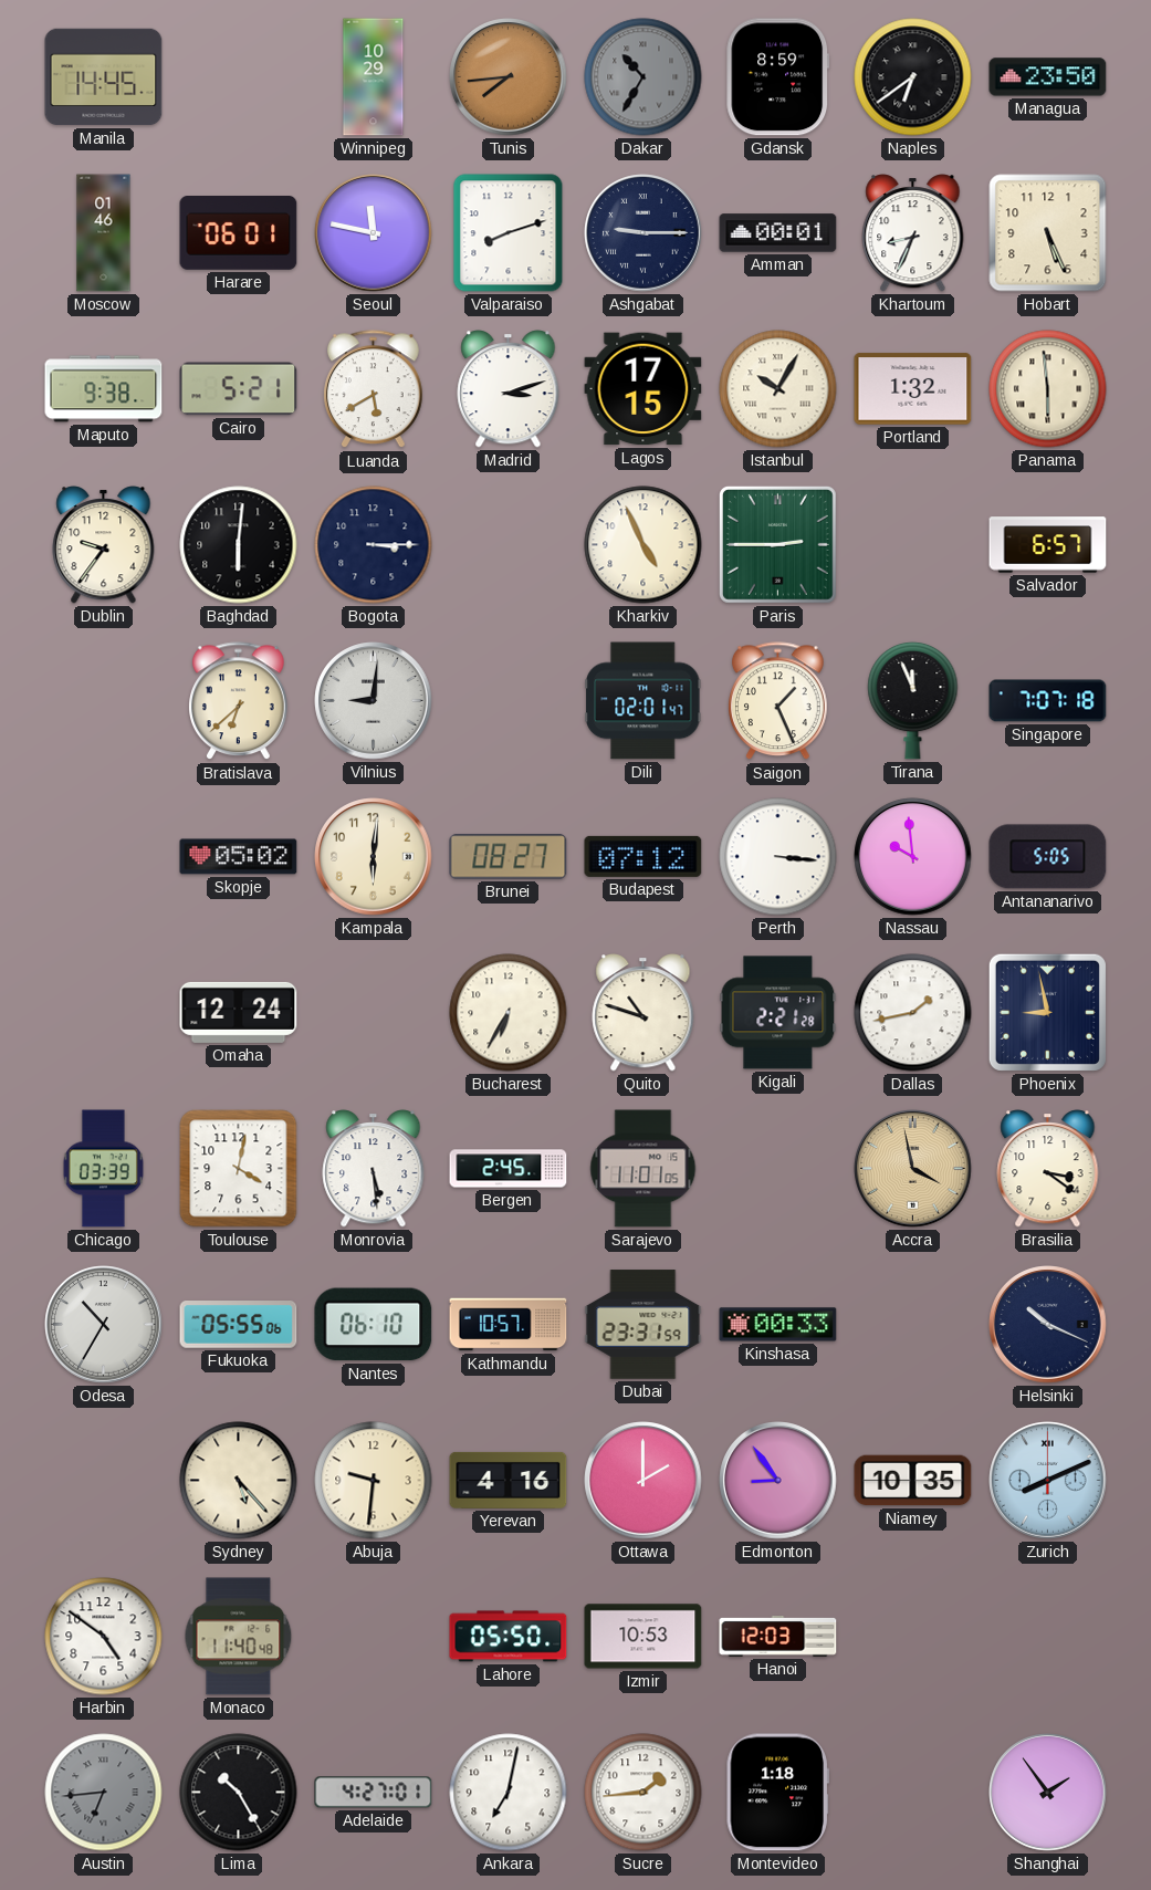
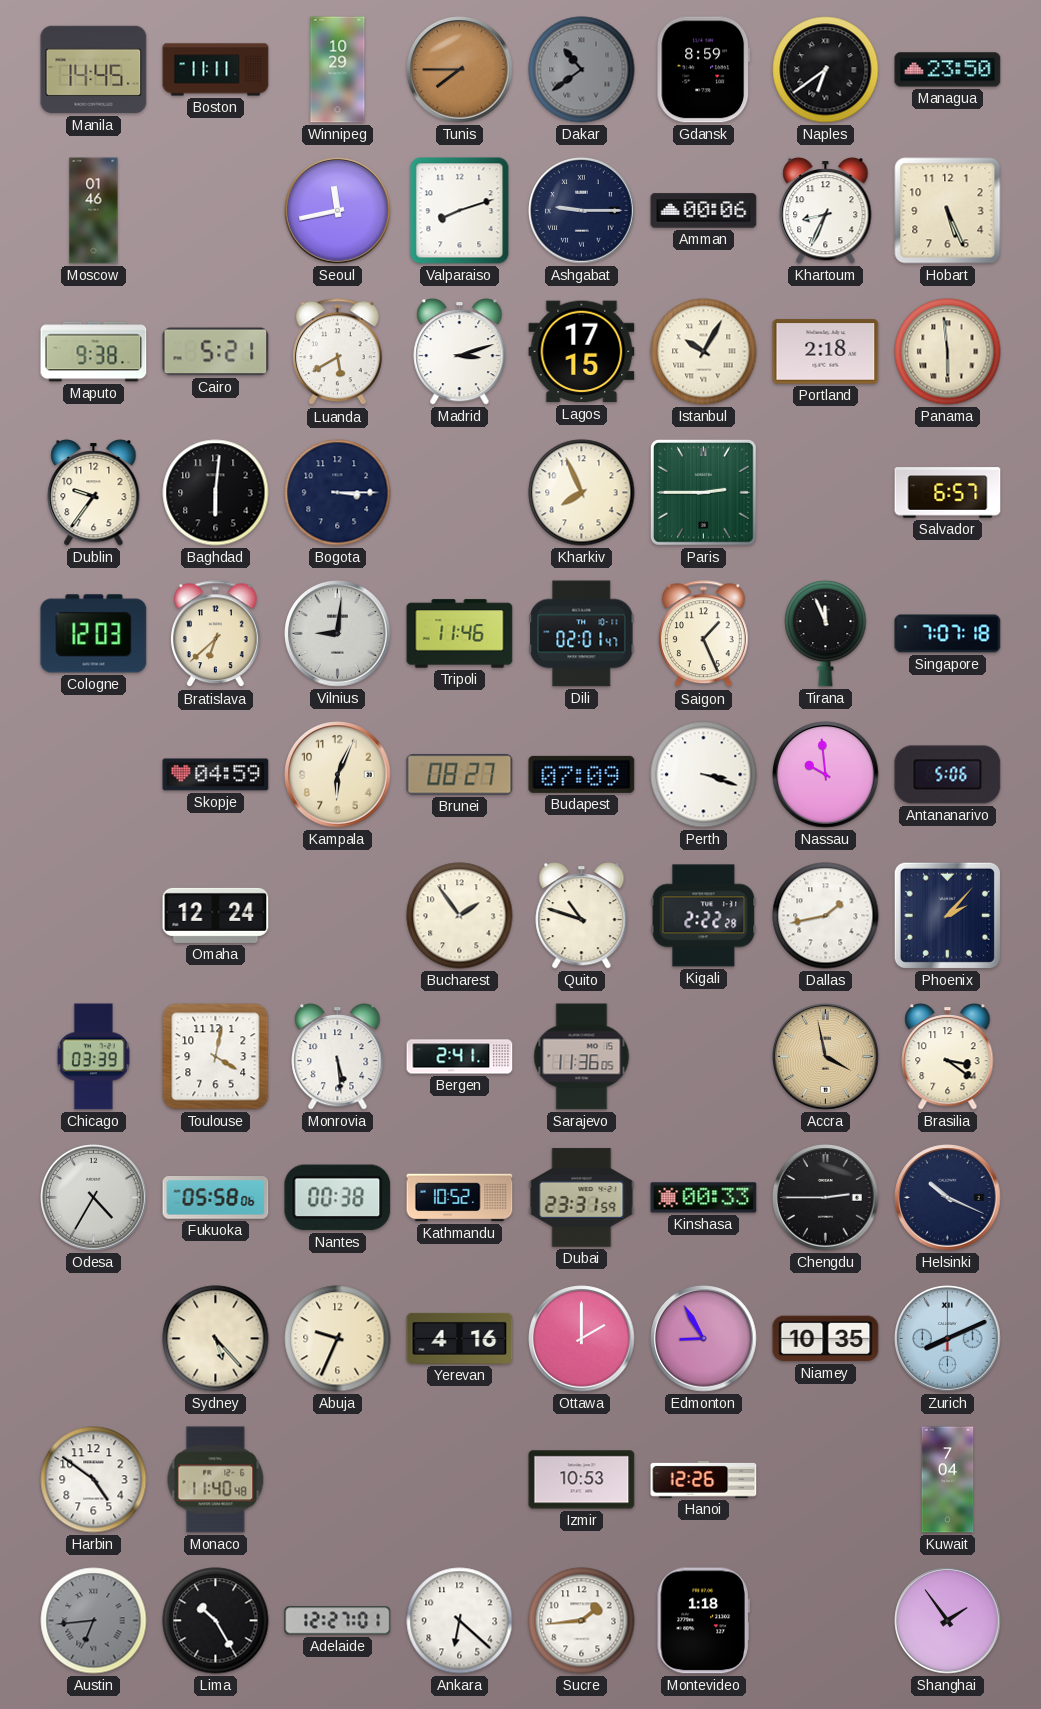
Boston: none -> 11:11
Tunis: 7:44 -> 7:45
Dakar: 10:35 -> 10:39
Harare: 06:01 -> none
Seoul: 11:47 -> 11:43
Amman: 00:01 -> 00:06
Portland: 1:32 -> 2:18
Kharkiv: 4:56 -> 7:56
Cologne: none -> 12:03
Tripoli: none -> 11:46
Skopje: 05:02 -> 04:59
Kampala: 6:01 -> 6:04
Budapest: 07:12 -> 07:09
Perth: 3:16 -> 3:18
Antananarivo: 5:05 -> 5:06
Bucharest: 6:35 -> 1:54
Kigali: 2:21 -> 2:22
Phoenix: 8:58 -> 2:07
Bergen: 2:45 -> 2:41
Sarajevo: 11:01 -> 11:36
Odesa: 10:35 -> 4:35
Fukuoka: 05:55 -> 05:58
Nantes: 06:10 -> 00:38
Kathmandu: 10:57 -> 10:52
Chengdu: none -> 2:45
Abuja: 9:31 -> 9:34
Edmonton: 8:54 -> 8:55
Lahore: 05:50 -> none
Hanoi: 12:03 -> 12:26
Kuwait: none -> 7:04
Adelaide: 4:27 -> 12:27
Ankara: 7:02 -> 6:22
